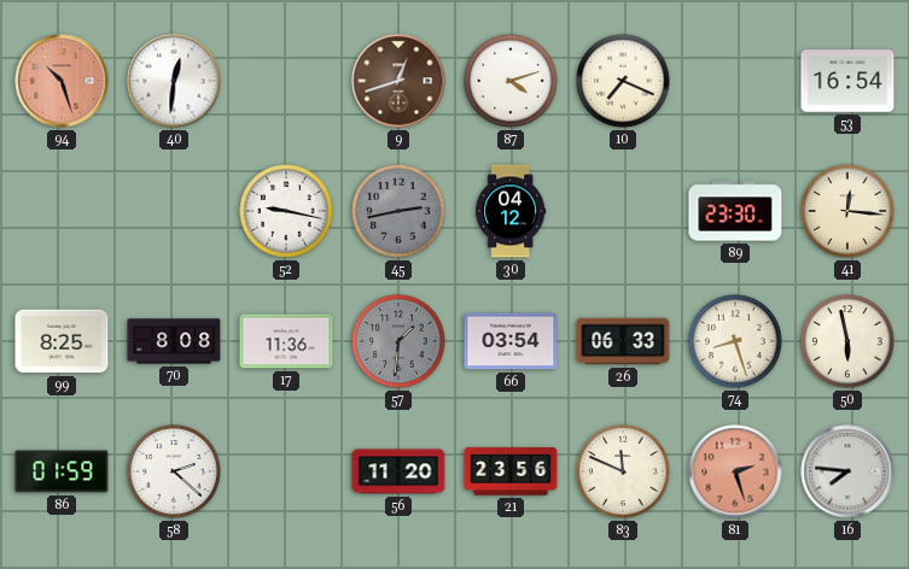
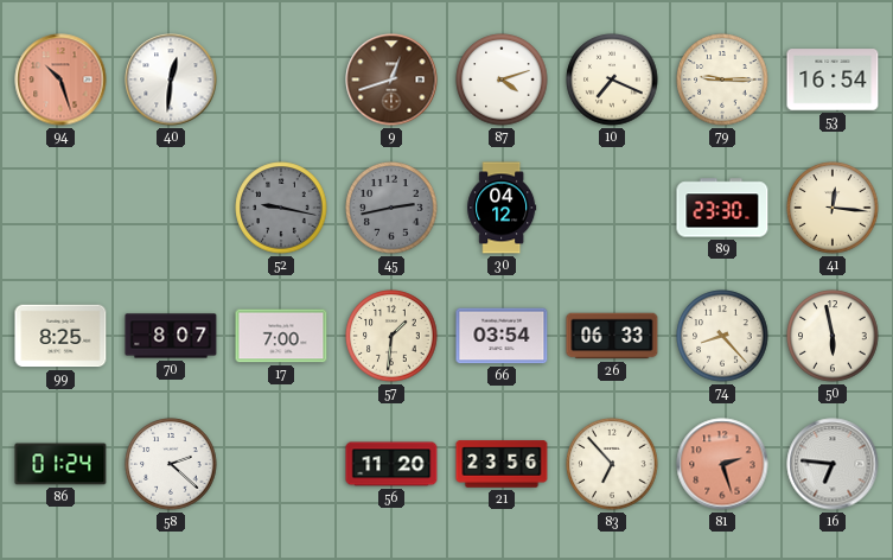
79: none -> 9:15
52 dial: white -> grey
70: 8:08 -> 8:07
17: 11:36 -> 7:00
57 dial: grey -> cream
74: 8:27 -> 8:23
86: 01:59 -> 01:24
83: 11:49 -> 6:53
16: 7:46 -> 6:46
